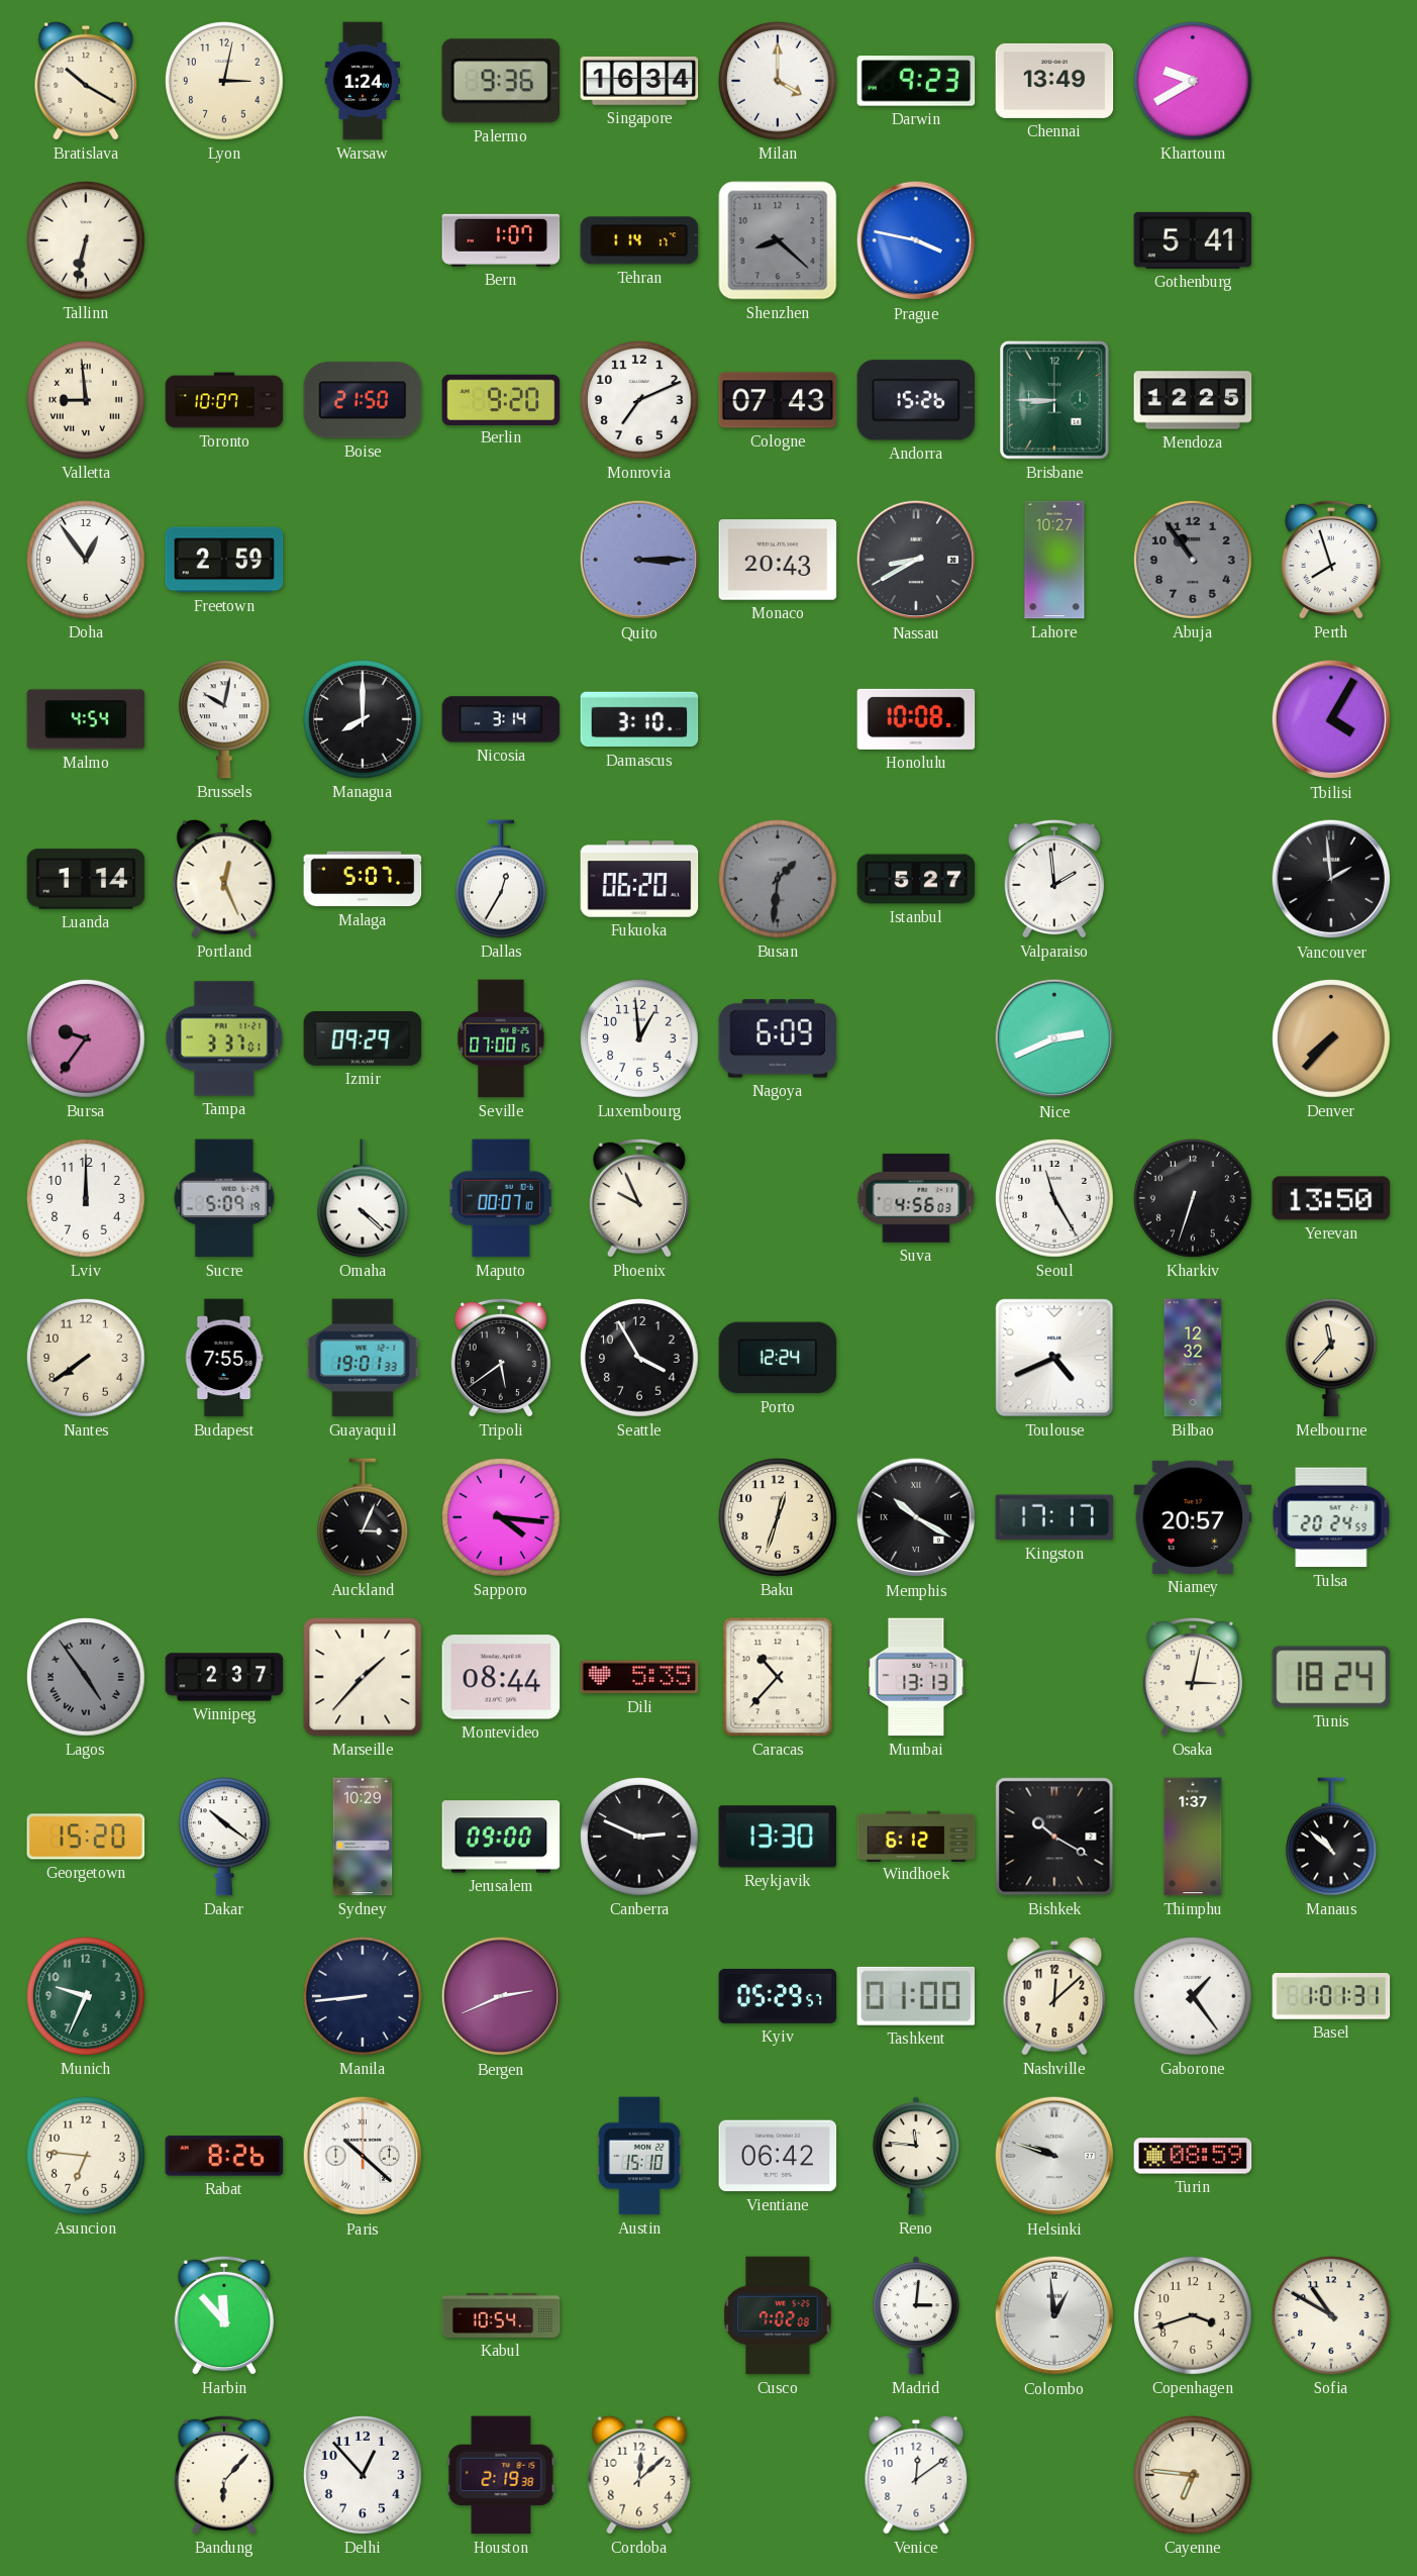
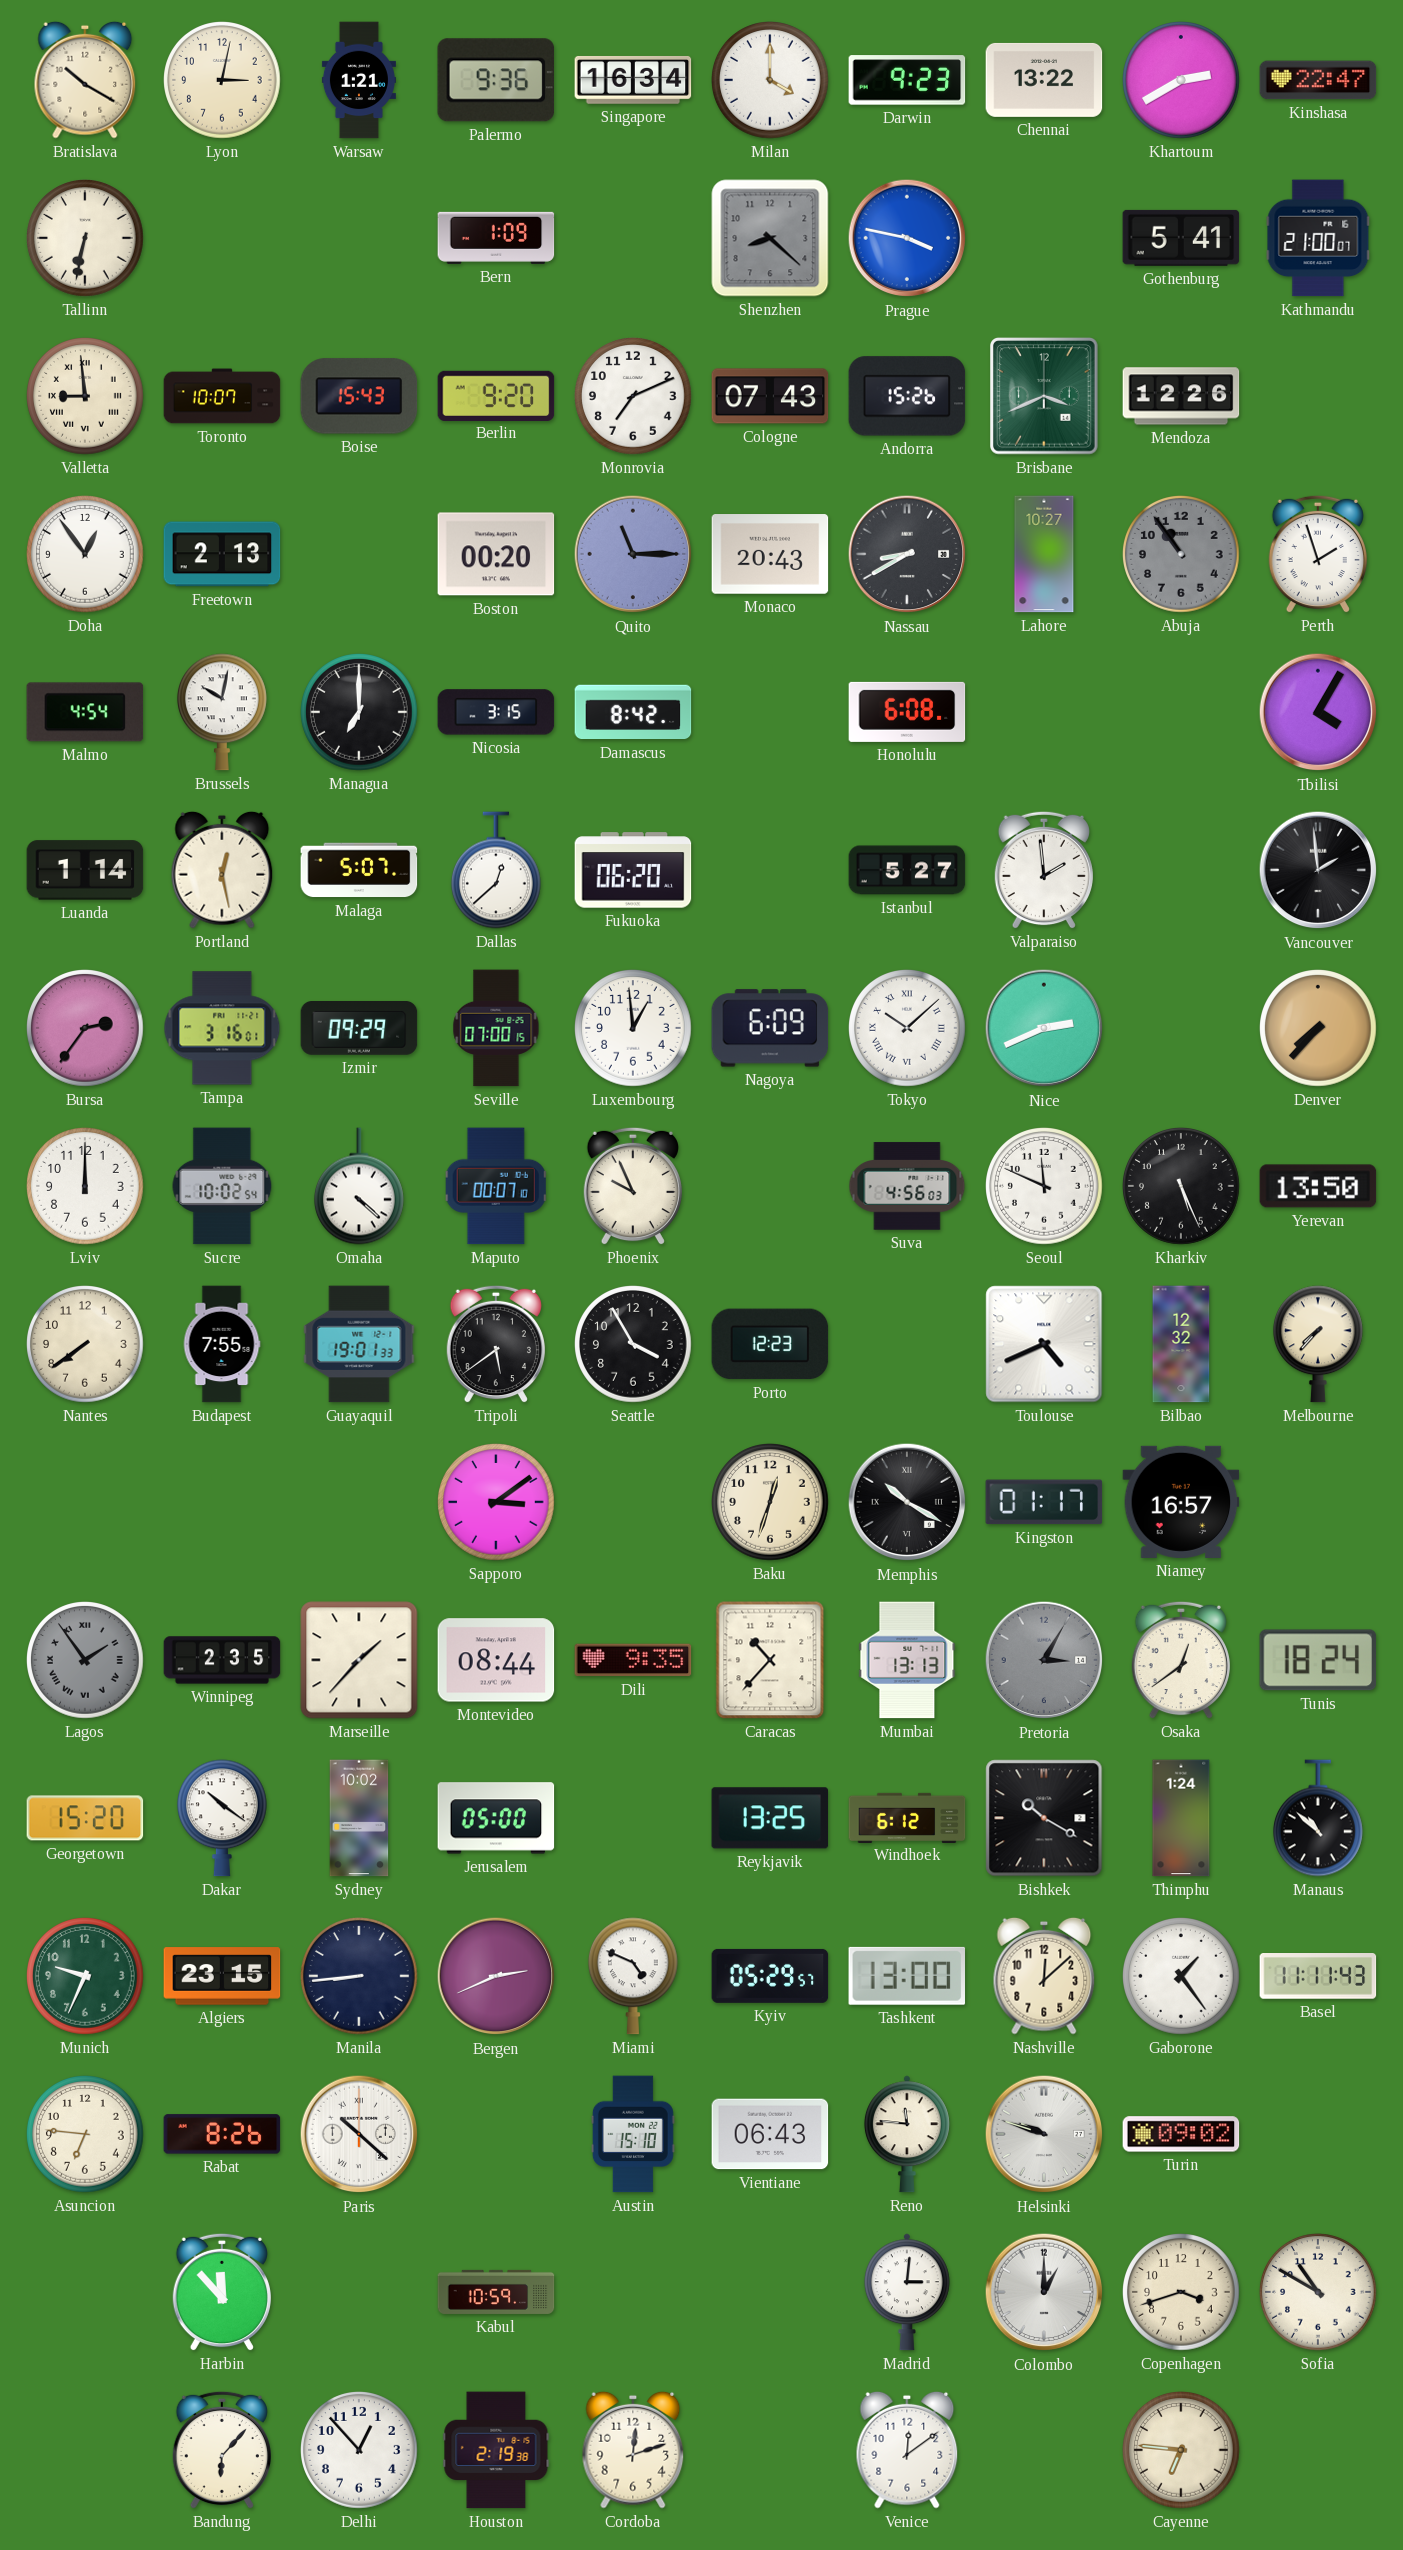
Warsaw: 1:24 -> 1:21
Chennai: 13:49 -> 13:22
Khartoum: 9:40 -> 2:40
Kinshasa: none -> 22:47
Bern: 1:07 -> 1:09
Tehran: 1:14 -> none
Kathmandu: none -> 21:00
Boise: 21:50 -> 15:43
Brisbane: 8:45 -> 3:41
Mendoza: 12:25 -> 12:26
Freetown: 2:59 -> 2:13
Boston: none -> 00:20
Quito: 3:15 -> 11:15
Perth: 7:57 -> 1:57
Managua: 8:00 -> 7:00
Nicosia: 3:14 -> 3:15
Damascus: 3:10 -> 8:42
Honolulu: 10:08 -> 6:08
Portland: 12:26 -> 12:28
Dallas: 12:35 -> 12:38
Busan: 1:31 -> none
Bursa: 9:36 -> 2:36
Tampa: 3:37 -> 3:16
Tokyo: none -> 10:08
Sucre: 5:09 -> 10:02
Seoul: 11:25 -> 11:49
Kharkiv: 6:33 -> 5:26
Porto: 12:24 -> 12:23
Melbourne: 11:37 -> 7:37
Auckland: 3:04 -> none
Sapporo: 4:16 -> 3:09
Kingston: 17:17 -> 01:17
Niamey: 20:57 -> 16:57
Tulsa: 20:24 -> none
Lagos: 4:54 -> 1:54
Winnipeg: 2:37 -> 2:35
Dili: 5:35 -> 9:35
Pretoria: none -> 3:05
Osaka: 3:02 -> 12:39
Sydney: 10:29 -> 10:02
Jerusalem: 09:00 -> 05:00
Canberra: 2:49 -> none
Reykjavik: 13:30 -> 13:25
Thimphu: 1:37 -> 1:24
Algiers: none -> 23:15
Miami: none -> 4:49
Tashkent: 01:00 -> 13:00
Basel: 1:01 -> 11:11
Vientiane: 06:42 -> 06:43
Turin: 08:59 -> 09:02
Kabul: 10:54 -> 10:59
Cusco: 7:02 -> none
Colombo: 12:59 -> 1:00
Cordoba: 12:08 -> 12:12
